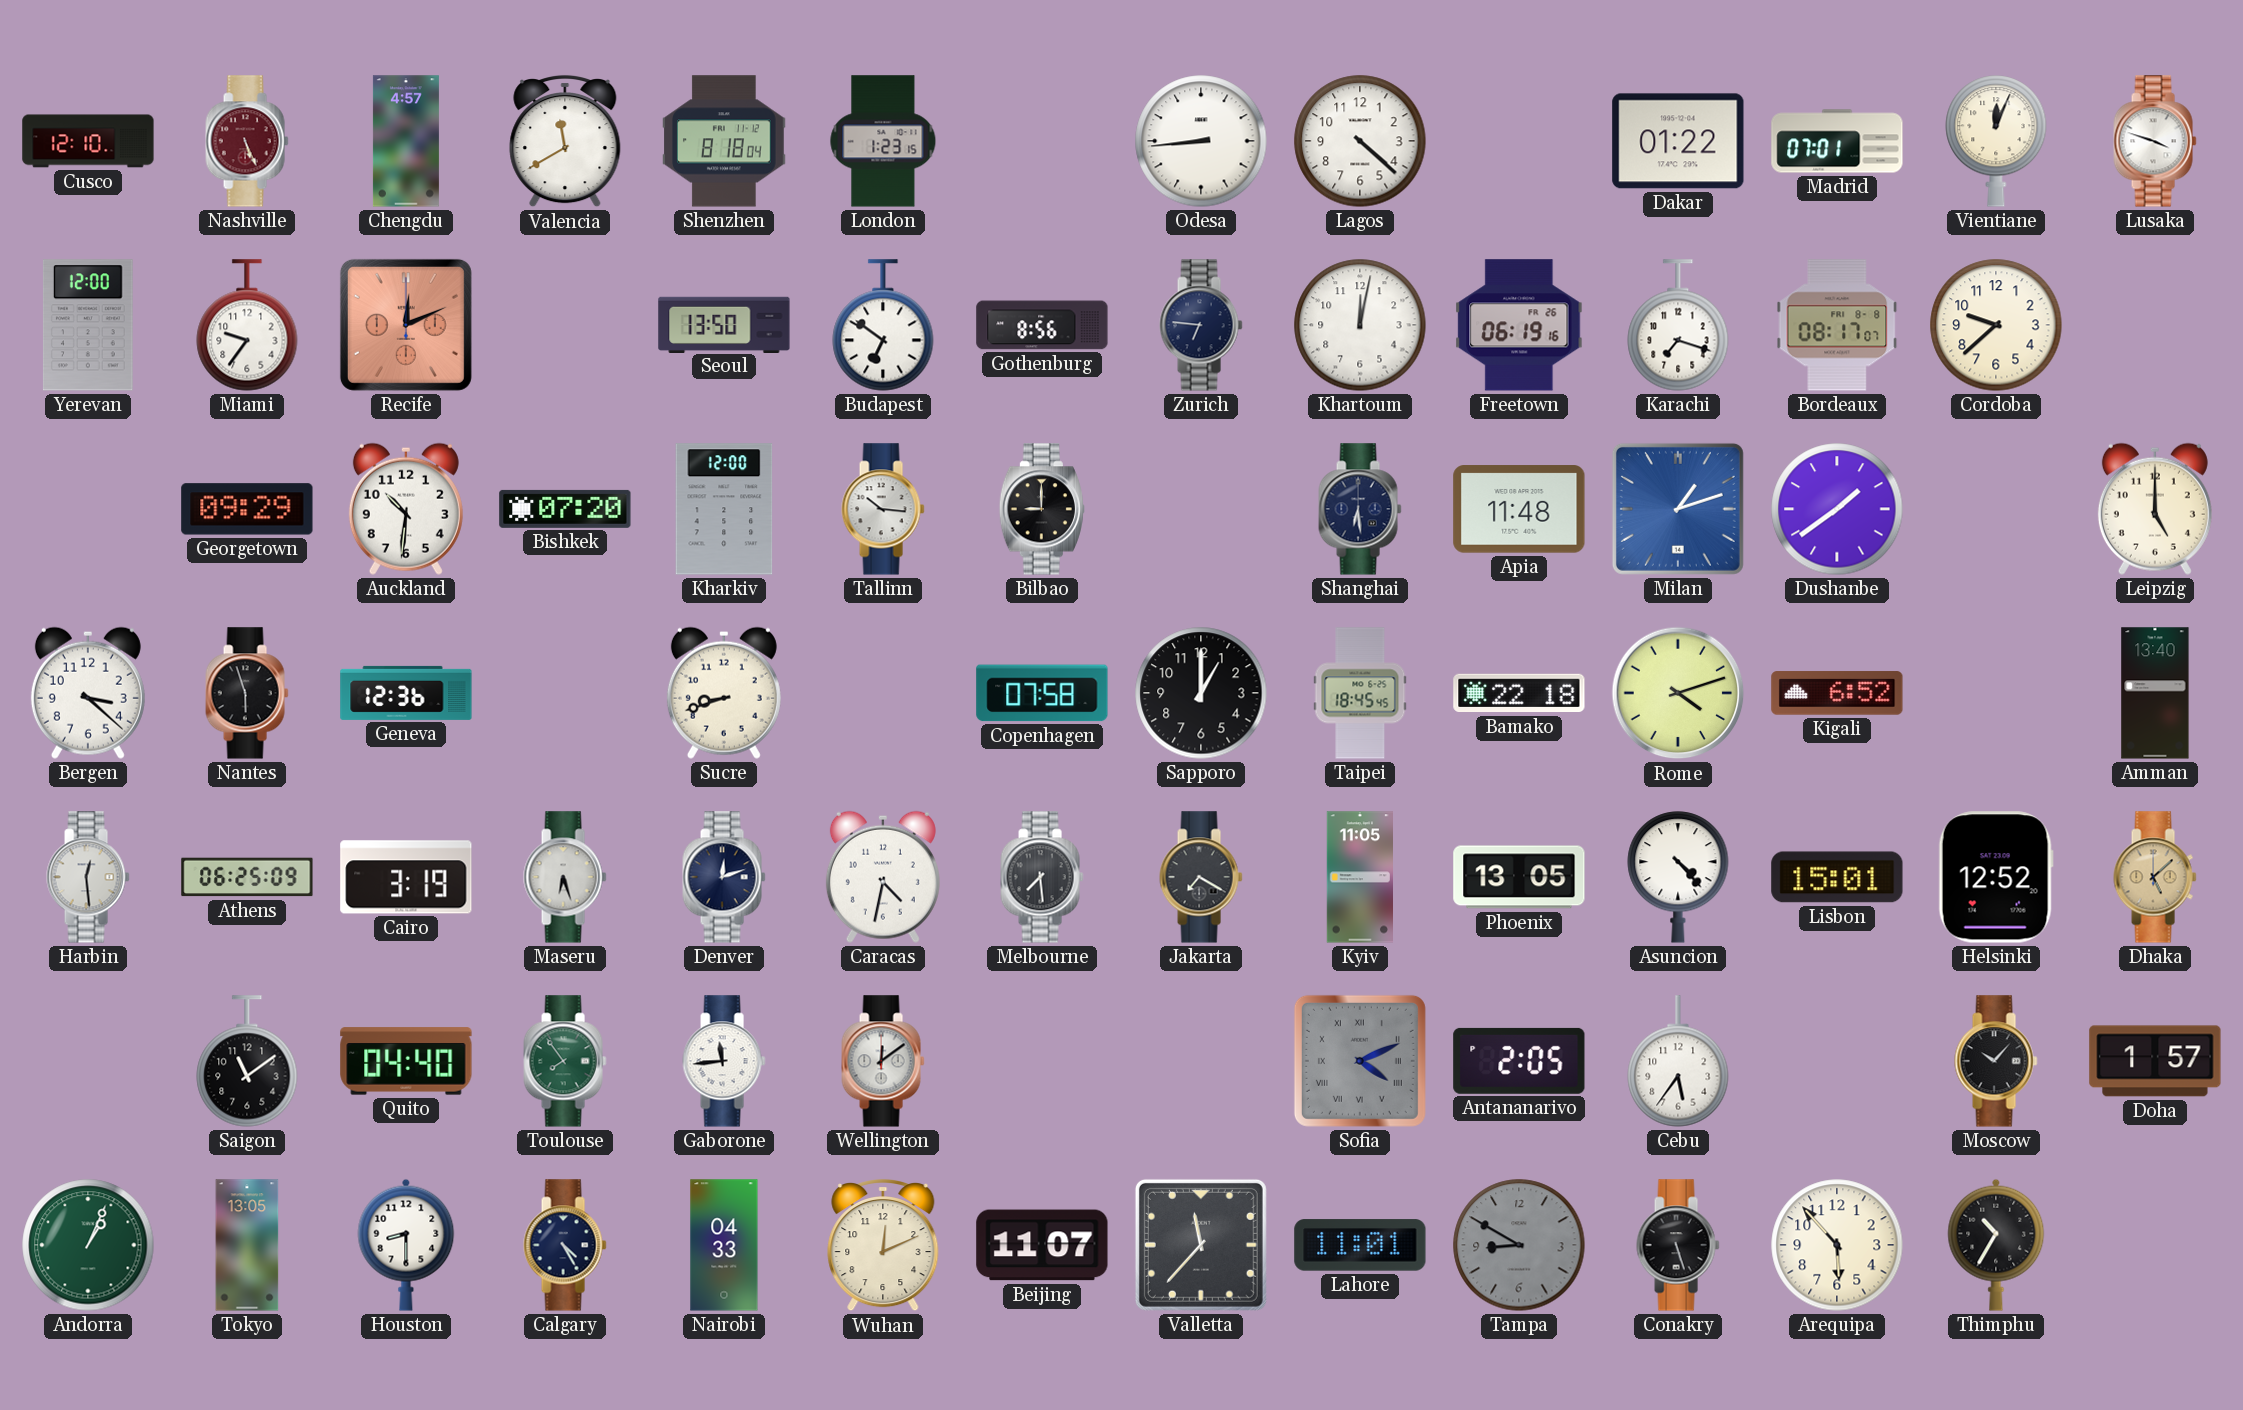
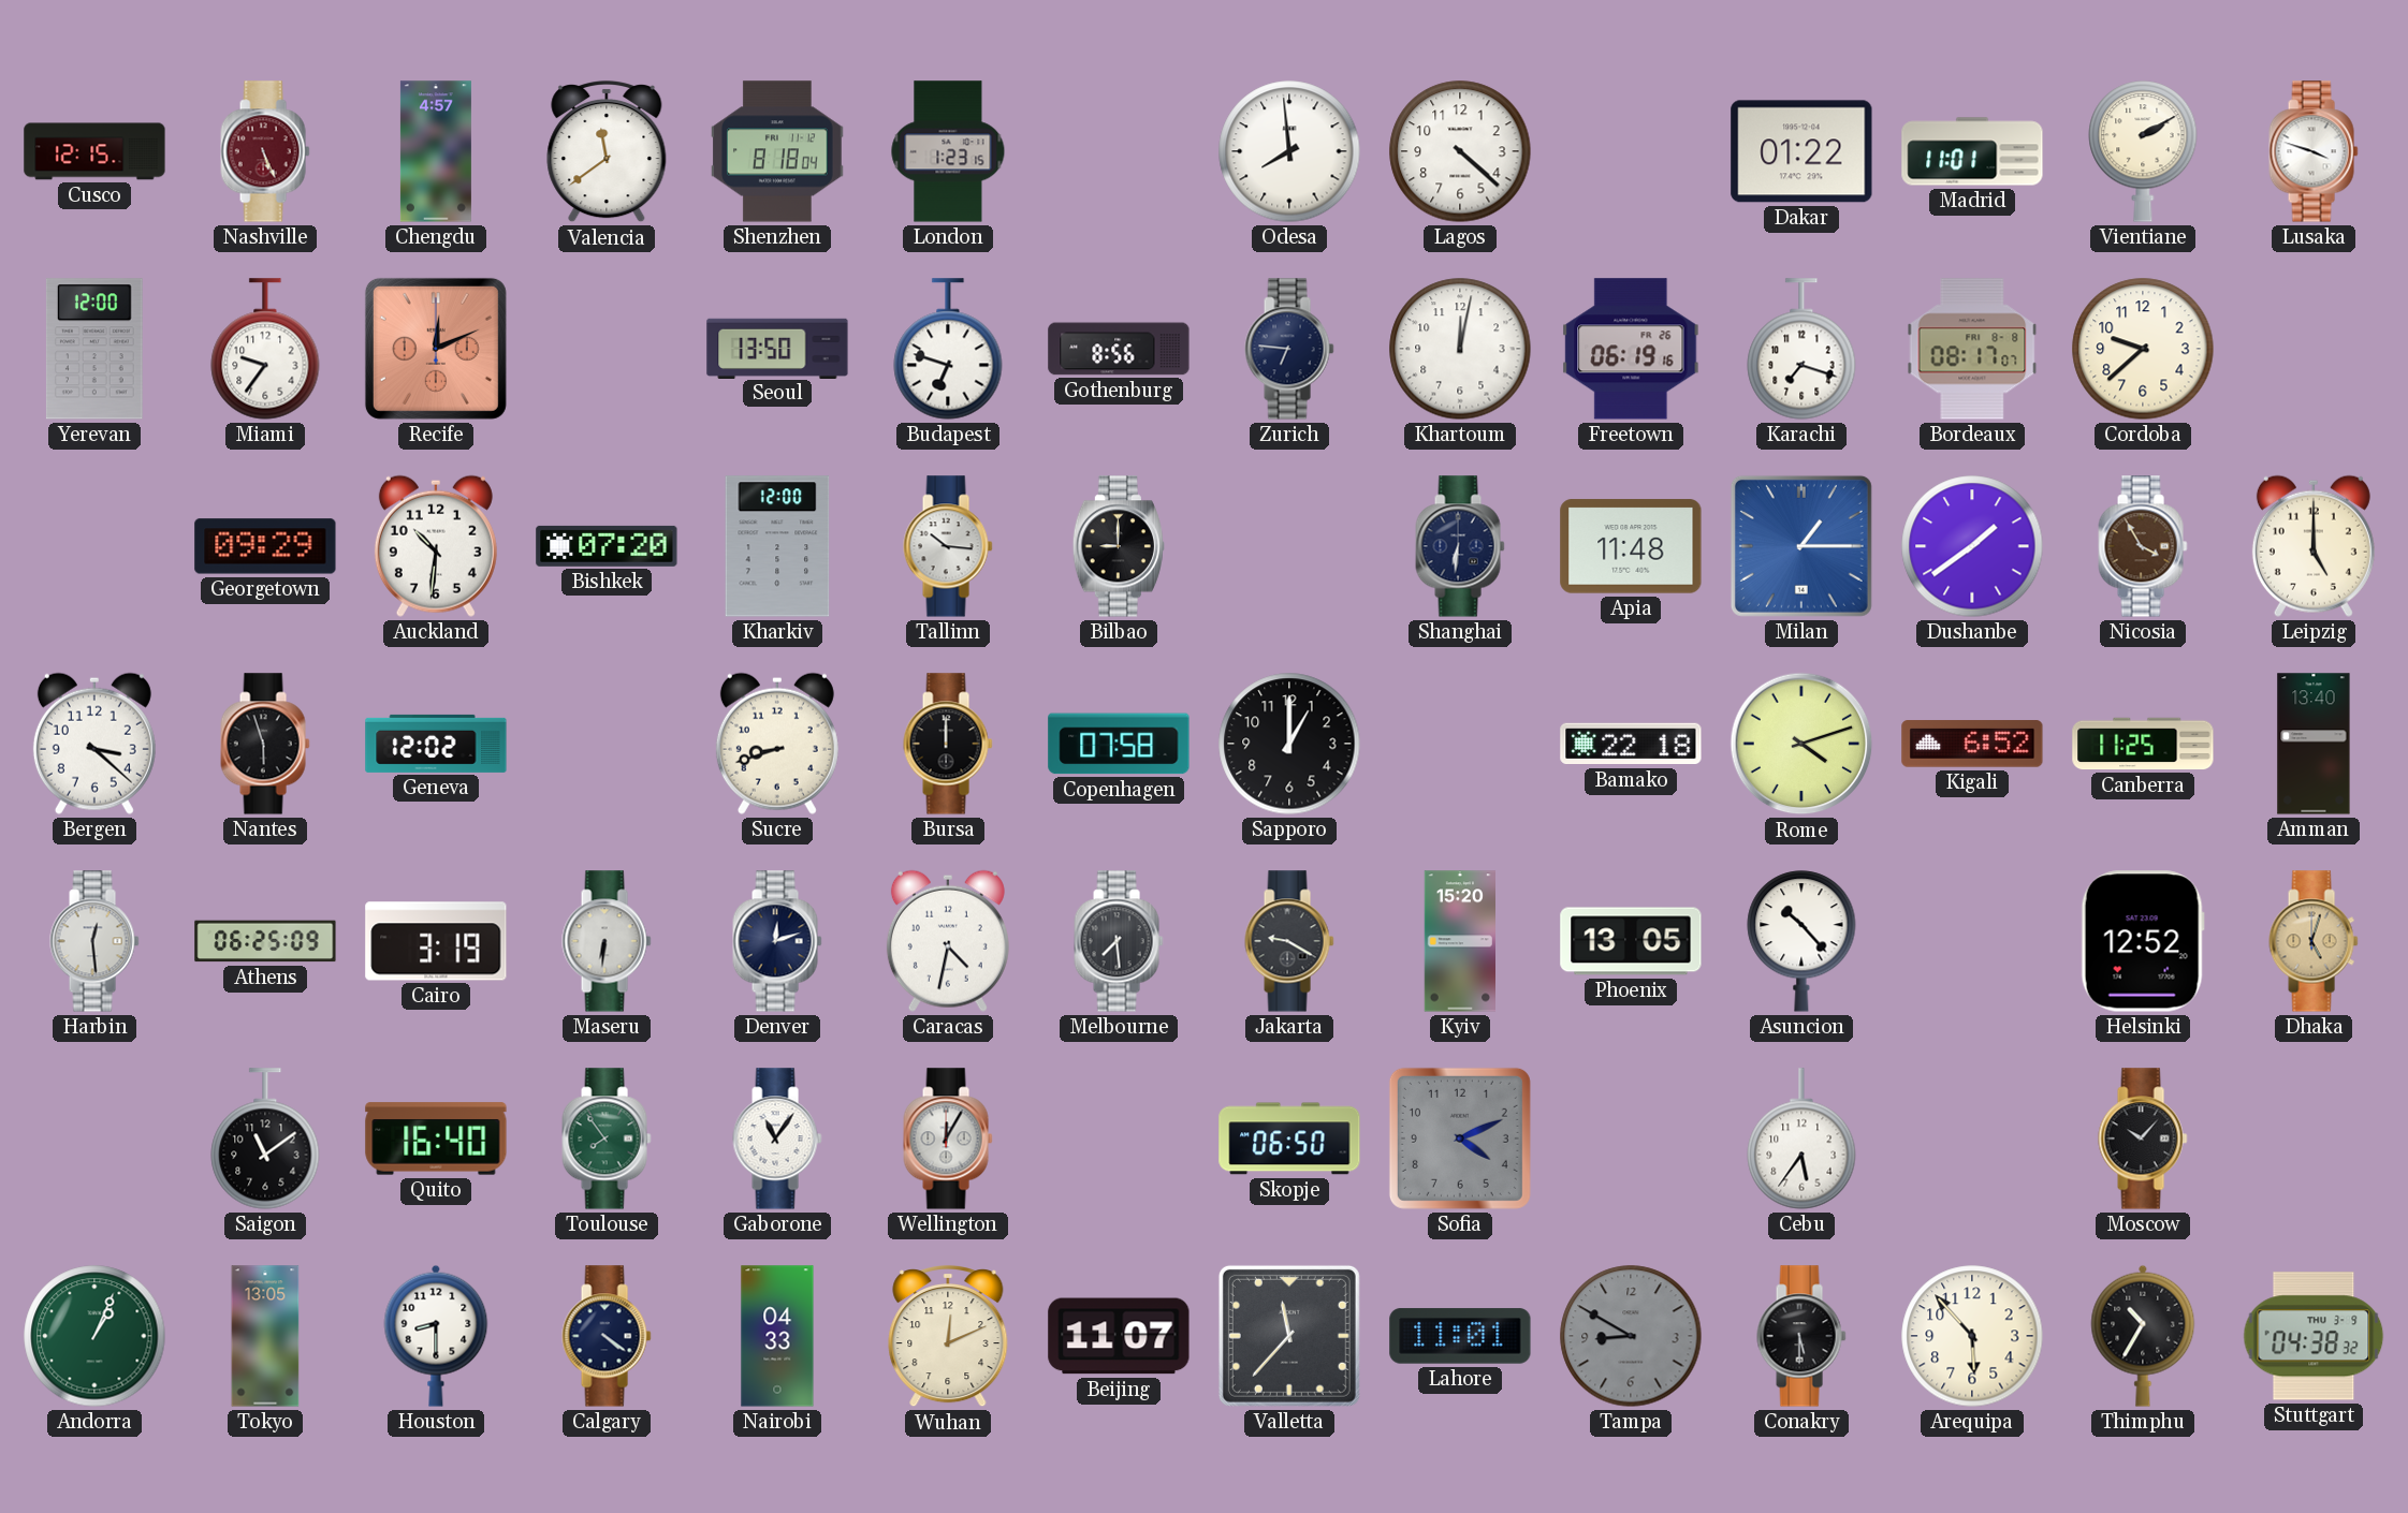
Cusco: 12:10 -> 12:15
Valencia: 11:40 -> 11:39
Odesa: 8:44 -> 7:59
Madrid: 07:01 -> 11:01
Vientiane: 12:04 -> 2:10
Budapest: 6:51 -> 6:48
Shanghai: 6:29 -> 6:31
Milan: 1:12 -> 1:15
Nicosia: none -> 3:55
Geneva: 12:36 -> 12:02
Bursa: none -> 12:00
Taipei: 18:45 -> none
Canberra: none -> 11:25
Maseru: 6:27 -> 6:31
Jakarta: 7:20 -> 9:20
Kyiv: 11:05 -> 15:20
Asuncion: 4:23 -> 10:23
Lisbon: 15:01 -> none
Dhaka: 5:08 -> 5:03
Quito: 04:40 -> 16:40
Gaborone: 11:44 -> 11:06
Wellington: 12:09 -> 12:05
Skopje: none -> 06:50
Sofia numerals: Roman -> Arabic
Antananarivo: 2:05 -> none
Doha: 1:57 -> none
Calgary: 4:25 -> 4:21
Conakry: 5:27 -> 5:30
Stuttgart: none -> 04:38
